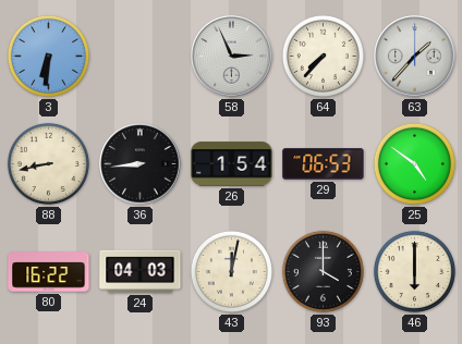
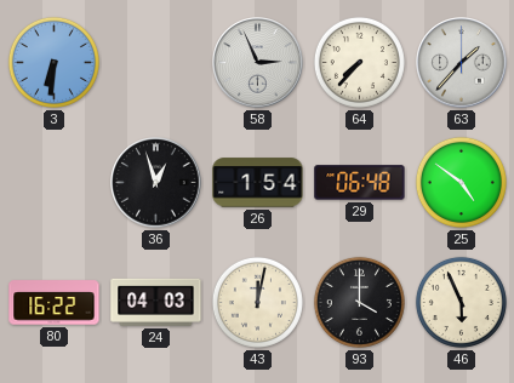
88: 8:43 -> none
36: 8:44 -> 12:57
29: 06:53 -> 06:48
46: 6:00 -> 5:56
